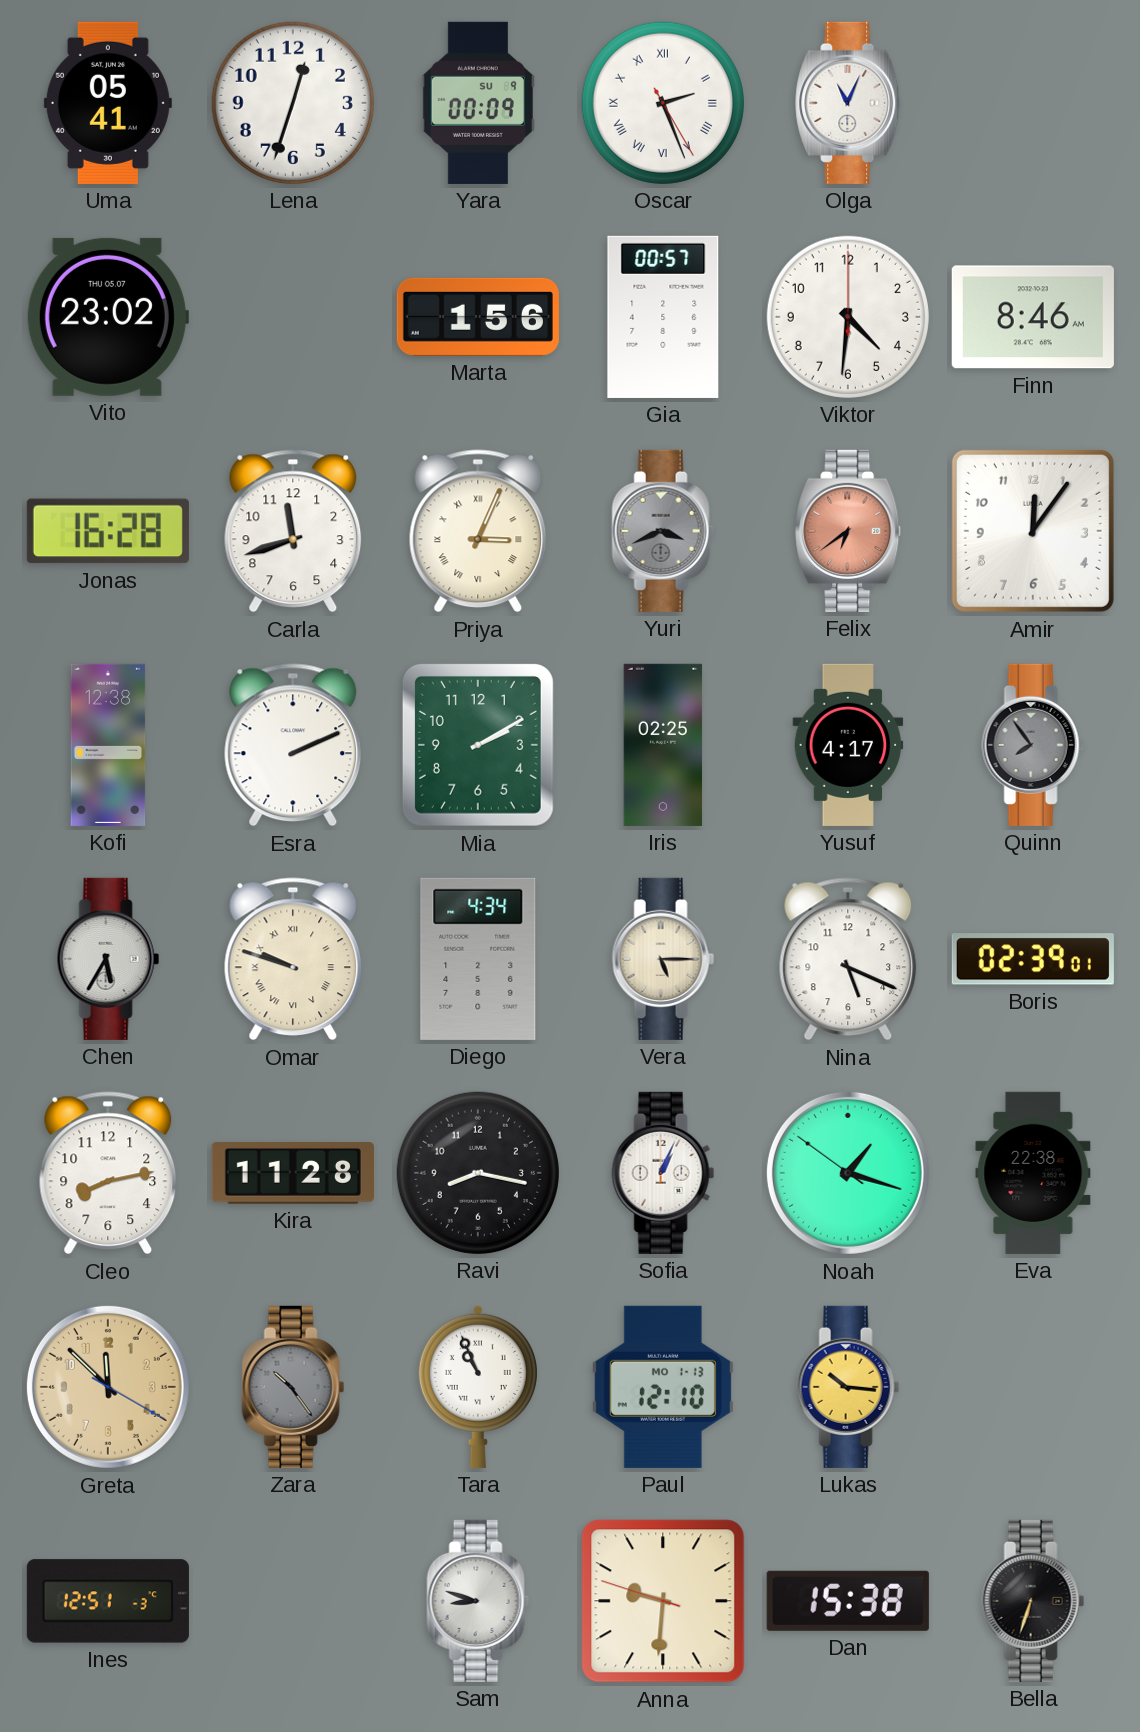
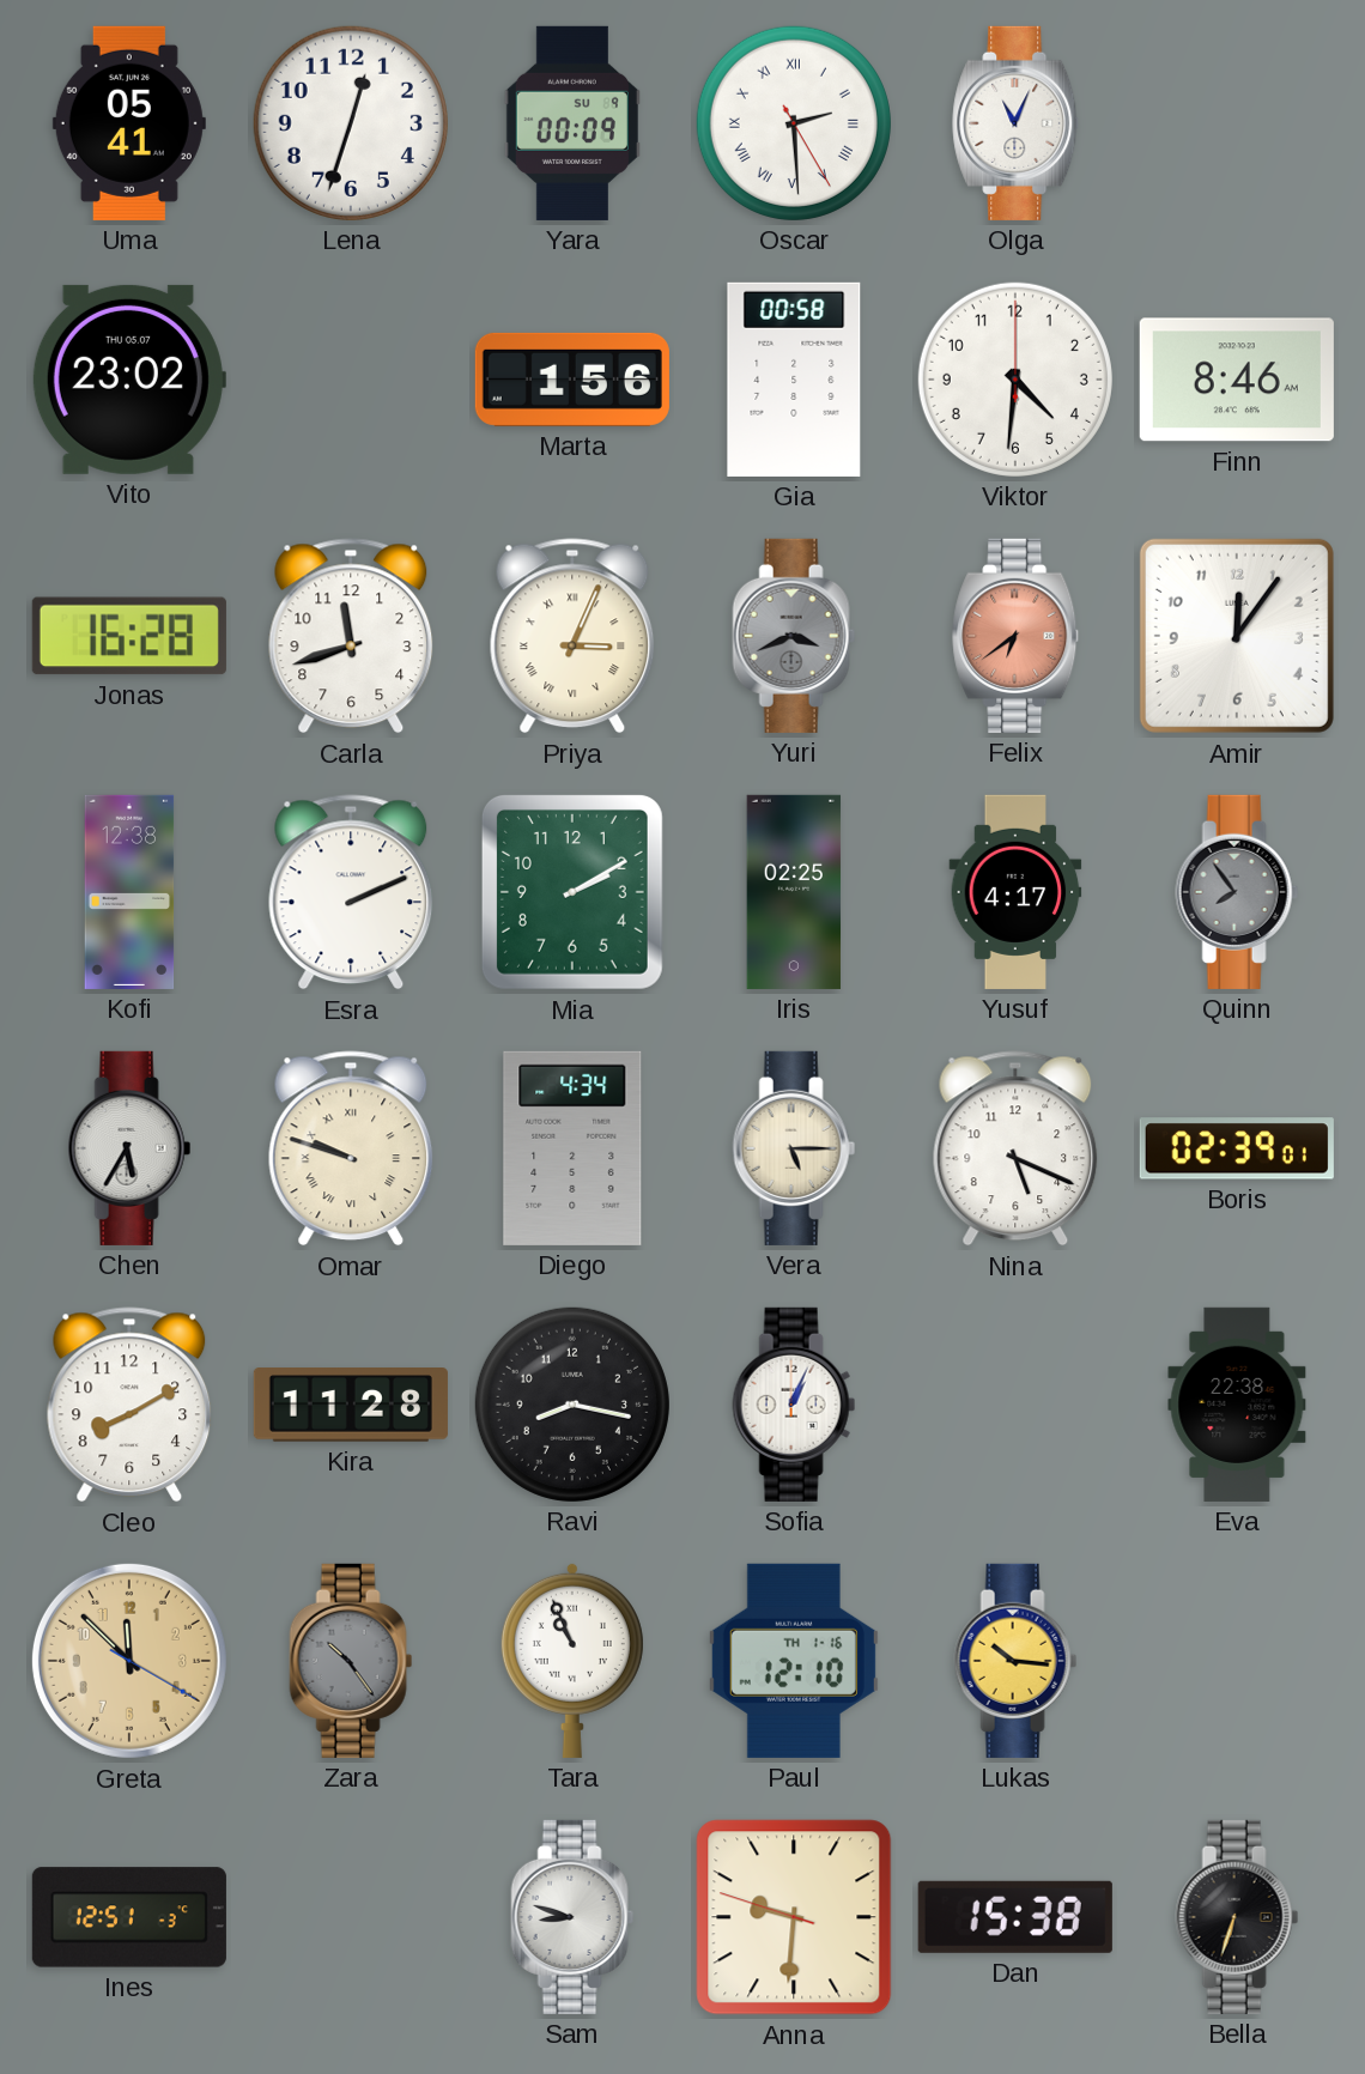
Oscar: 2:26 -> 2:29
Gia: 00:57 -> 00:58
Cleo: 8:13 -> 8:10
Noah: 1:17 -> none
Paul date: MO 1-13 -> TH 1-16
